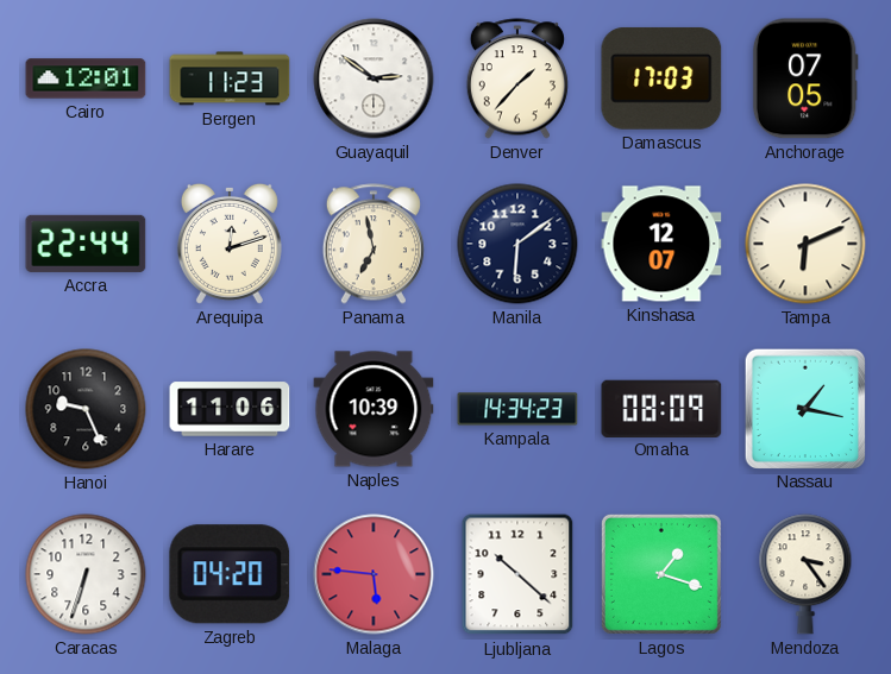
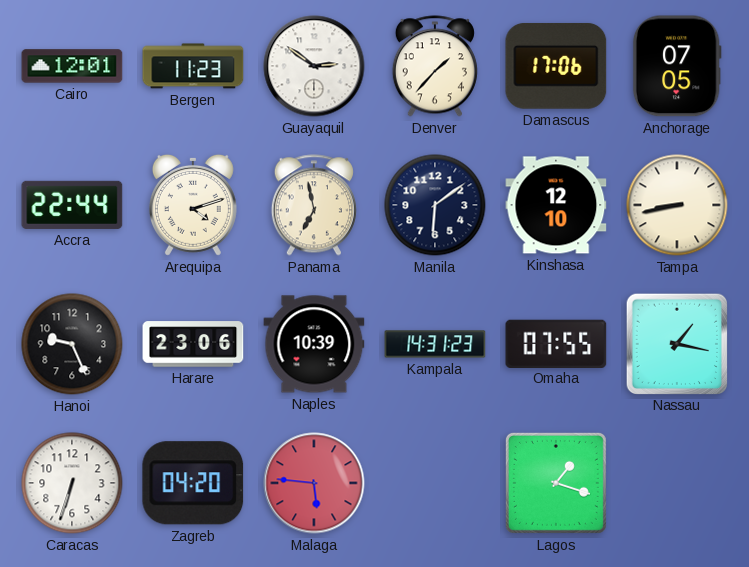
Damascus: 17:03 -> 17:06
Arequipa: 12:12 -> 4:12
Kinshasa: 12:07 -> 12:10
Tampa: 6:11 -> 8:43
Harare: 11:06 -> 23:06
Kampala: 14:34 -> 14:31
Omaha: 08:09 -> 07:55
Ljubljana: 10:22 -> none
Mendoza: 3:24 -> none
